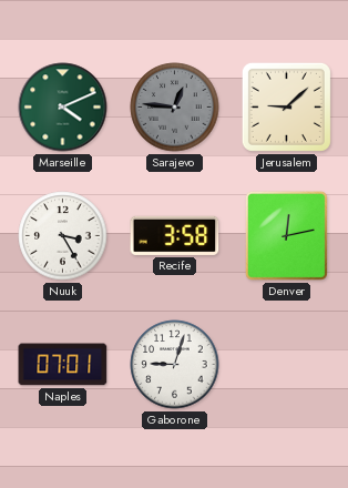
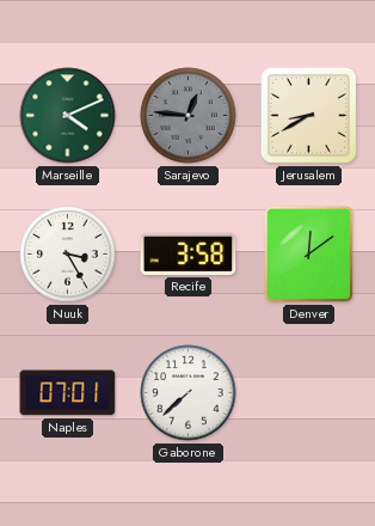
Jerusalem: 9:08 -> 8:40
Denver: 12:13 -> 12:09
Gaborone: 9:03 -> 7:38
